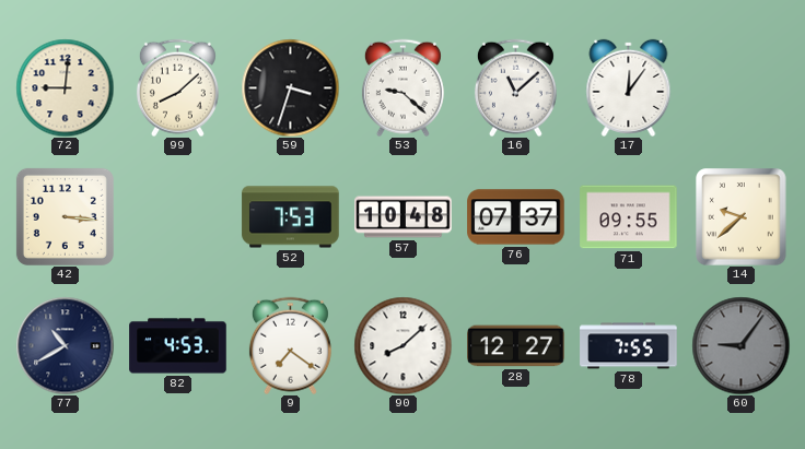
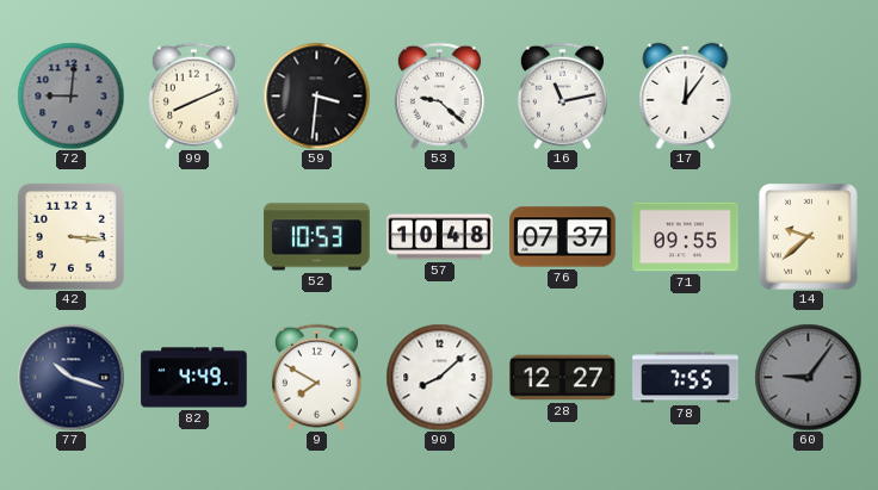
72 dial: cream -> grey
99: 8:08 -> 8:11
59: 3:33 -> 3:31
16: 11:08 -> 11:13
52: 7:53 -> 10:53
77: 10:40 -> 10:18
82: 4:53 -> 4:49
9: 7:21 -> 7:50
